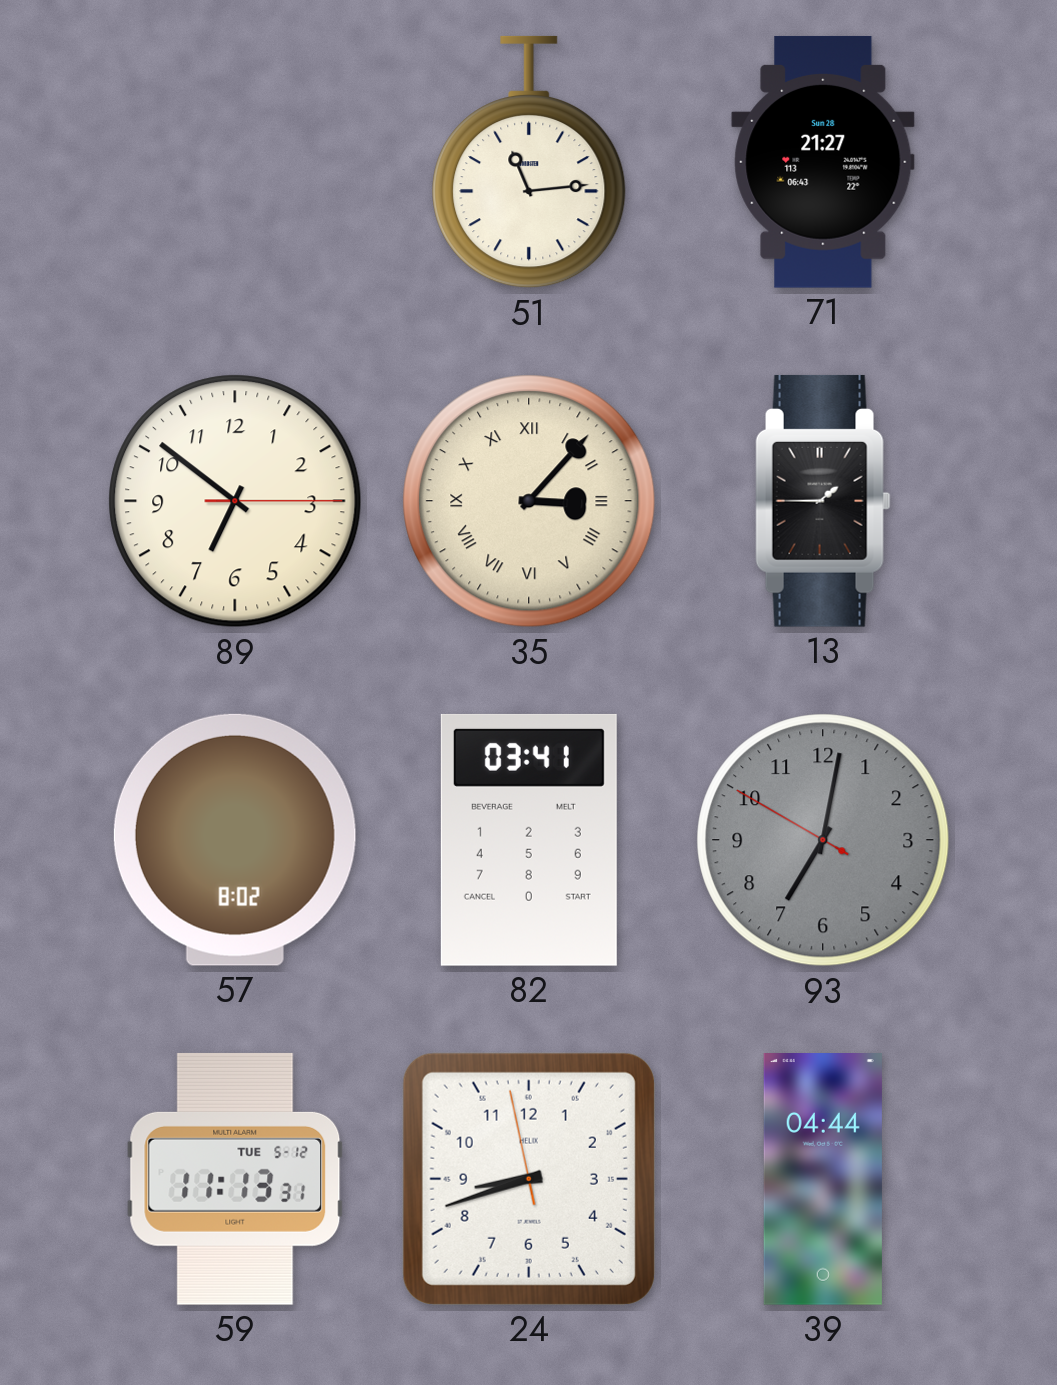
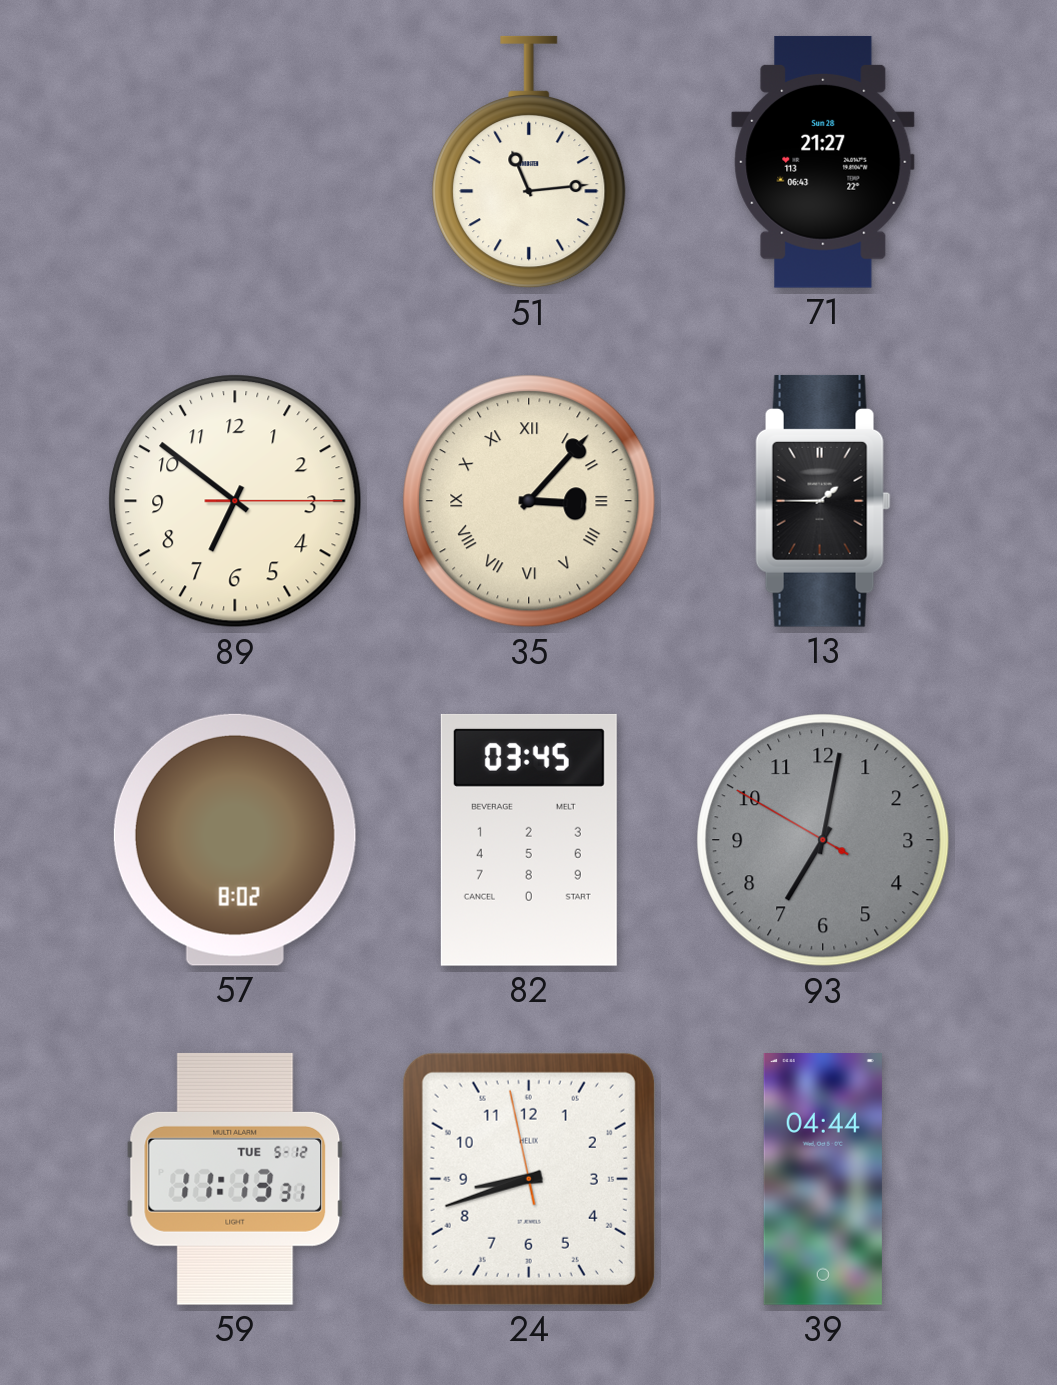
82: 03:41 -> 03:45
